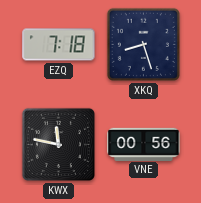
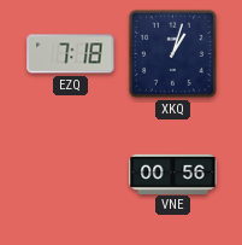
XKQ: 8:27 -> 1:03
KWX: 11:47 -> none
